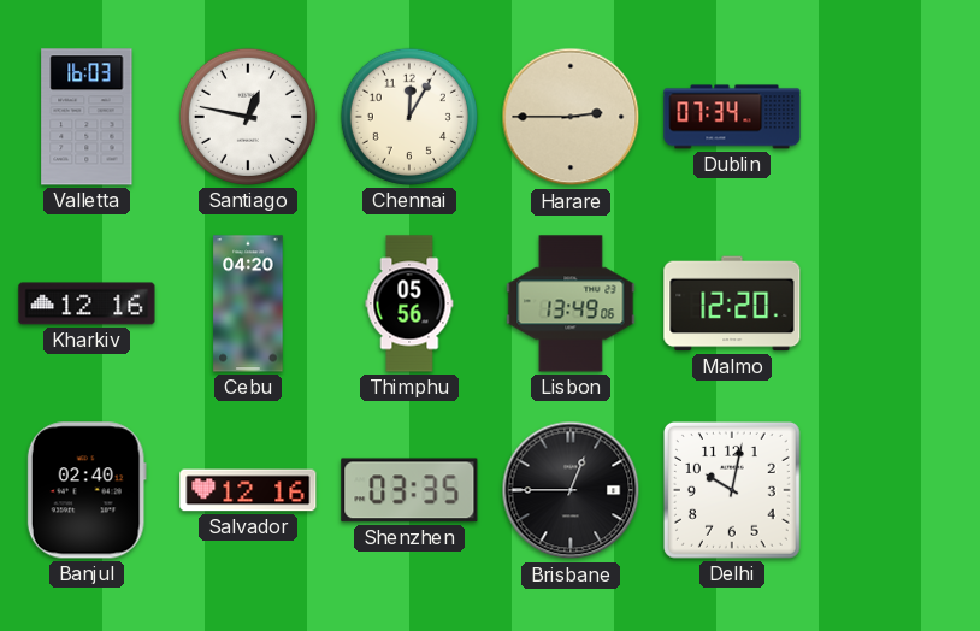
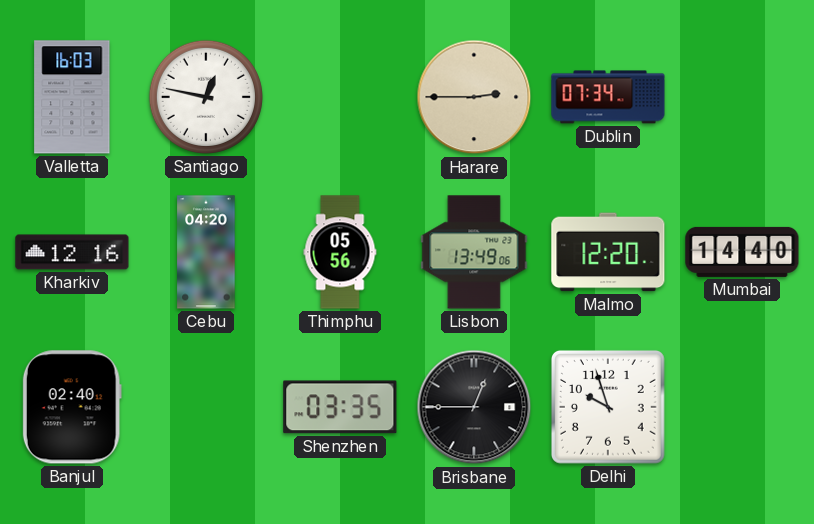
Chennai: 12:05 -> none
Mumbai: none -> 14:40
Salvador: 12:16 -> none
Delhi: 10:02 -> 9:57
